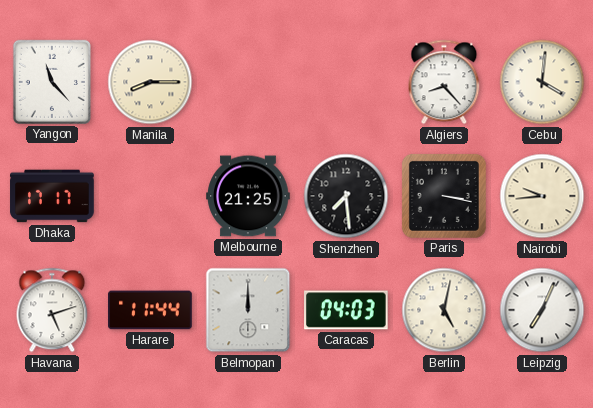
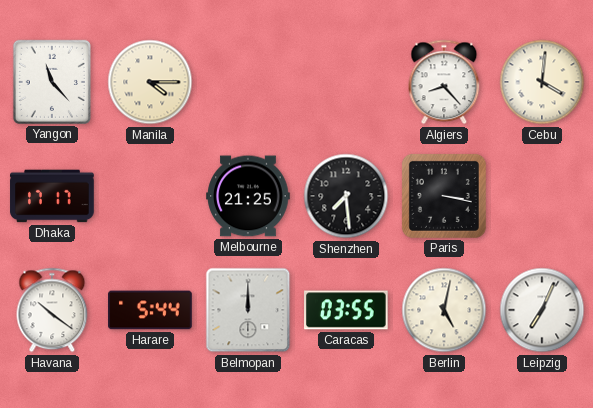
Manila: 8:15 -> 4:15
Nairobi: 9:44 -> none
Havana: 5:12 -> 10:21
Harare: 11:44 -> 5:44
Caracas: 04:03 -> 03:55
